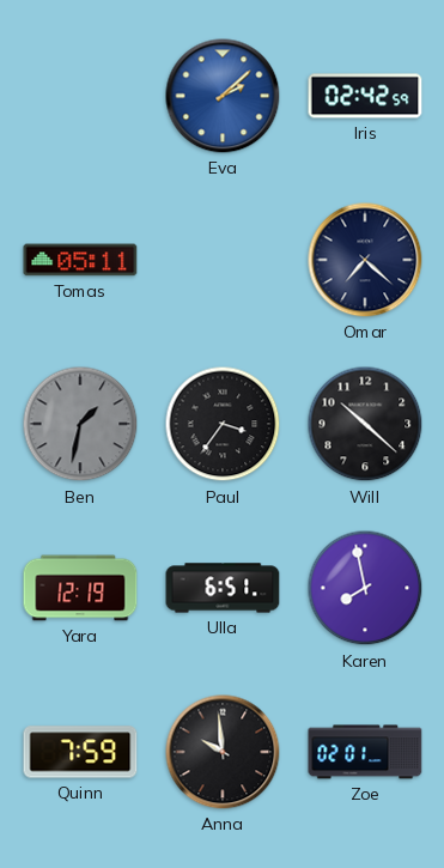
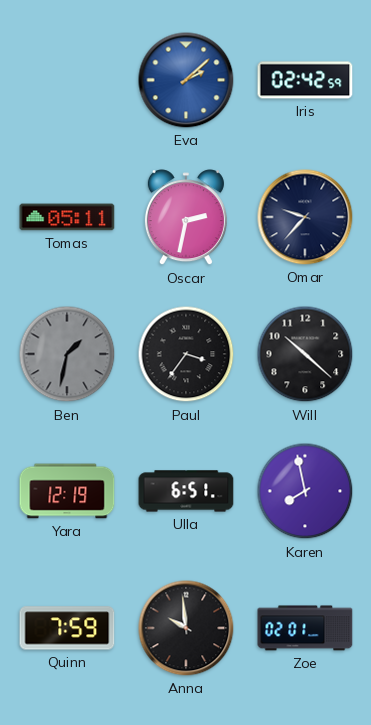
Oscar: none -> 2:32
Omar: 7:22 -> 9:37
